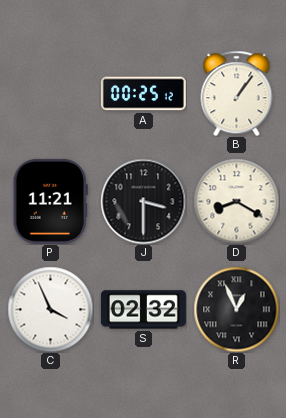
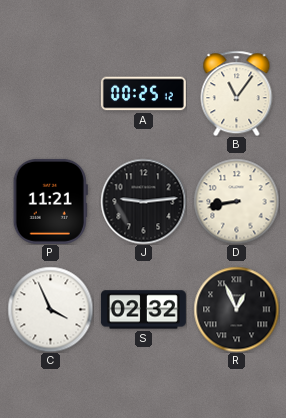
B: 1:06 -> 11:06
J: 3:30 -> 9:14
D: 8:20 -> 8:43
